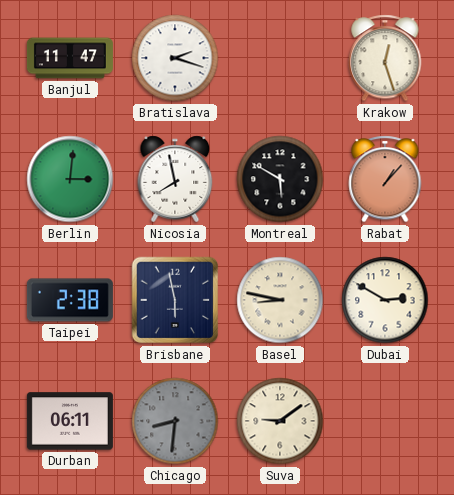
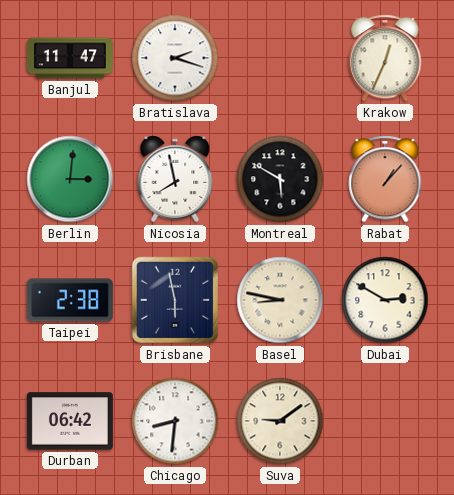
Krakow: 12:27 -> 12:34
Durban: 06:11 -> 06:42
Chicago dial: grey -> white
